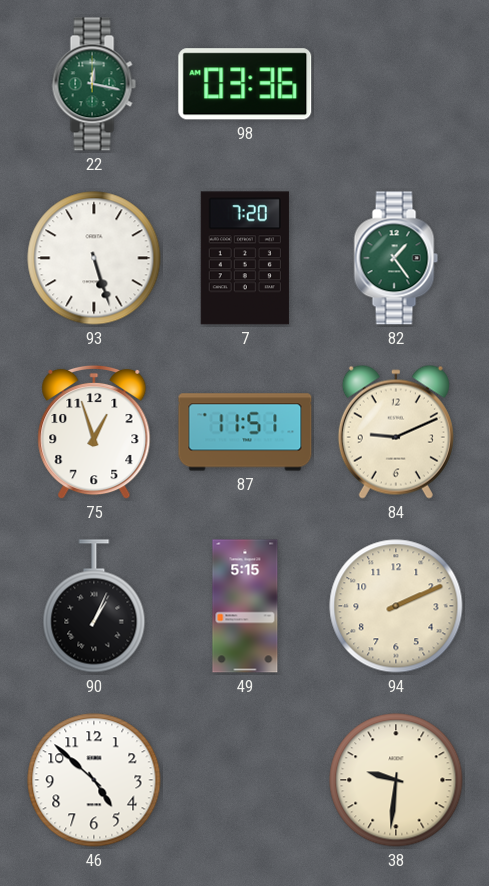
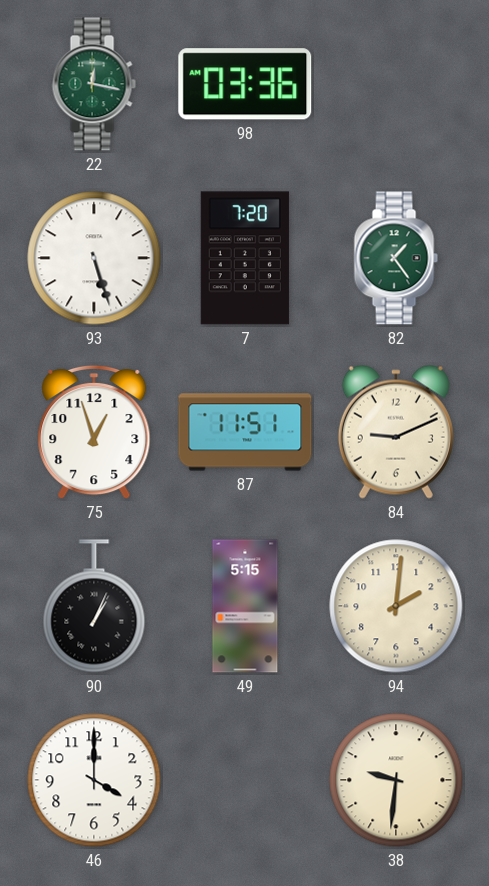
94: 2:11 -> 2:01
46: 4:52 -> 4:00
